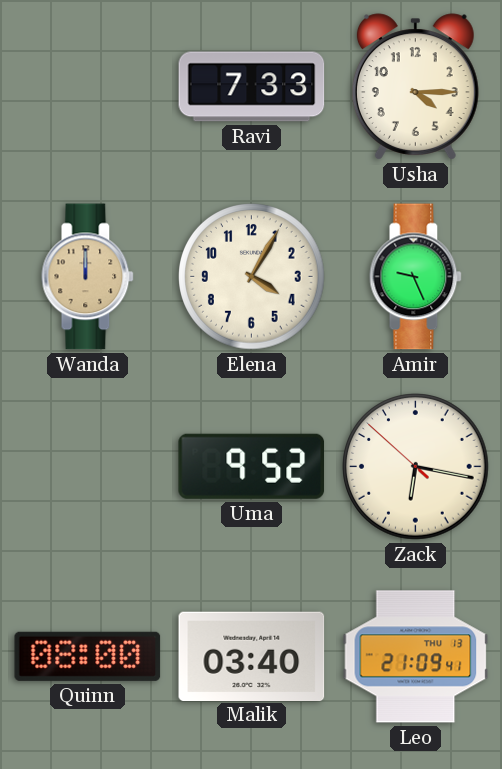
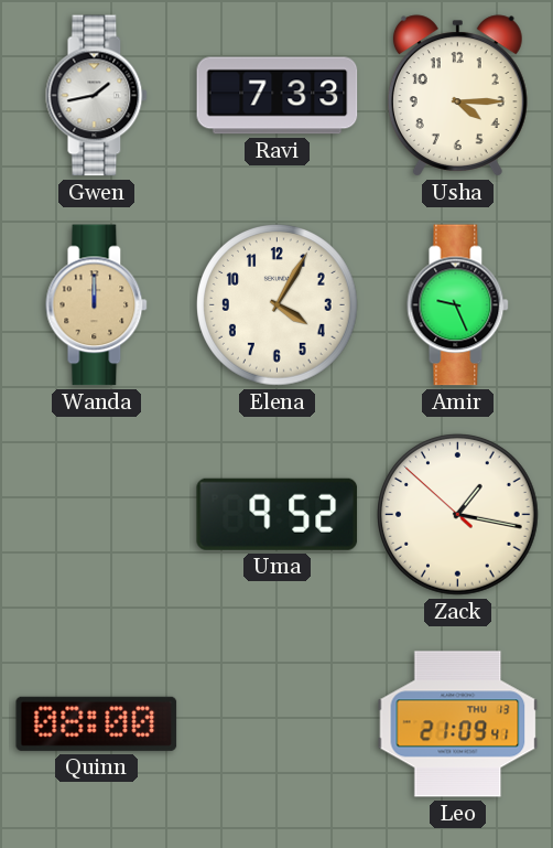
Gwen: none -> 1:43
Zack: 6:16 -> 1:16
Malik: 03:40 -> none
